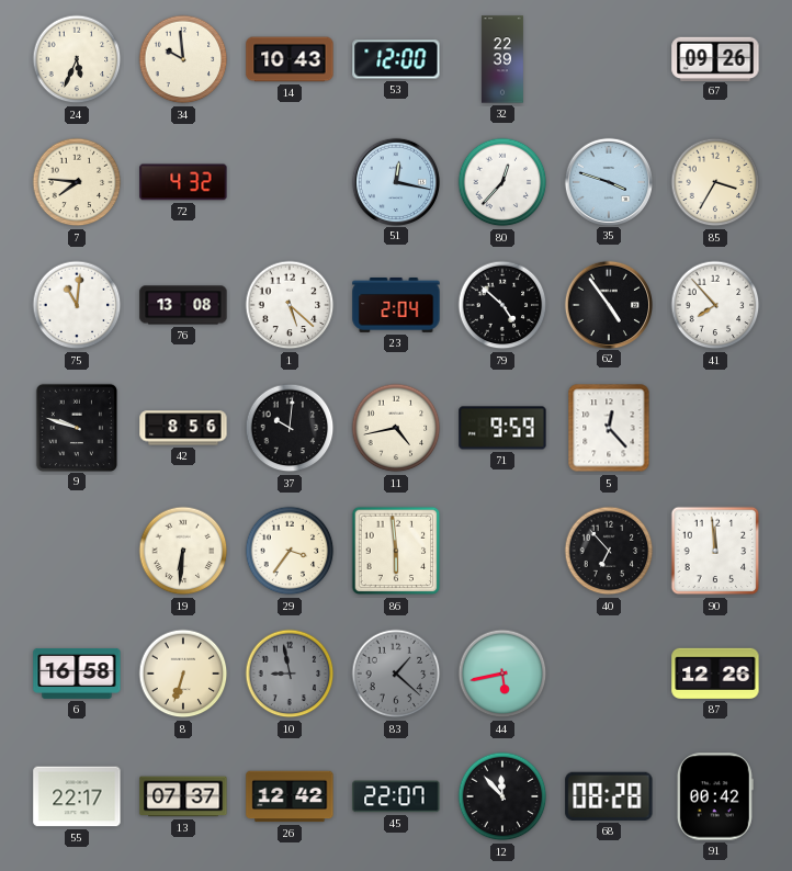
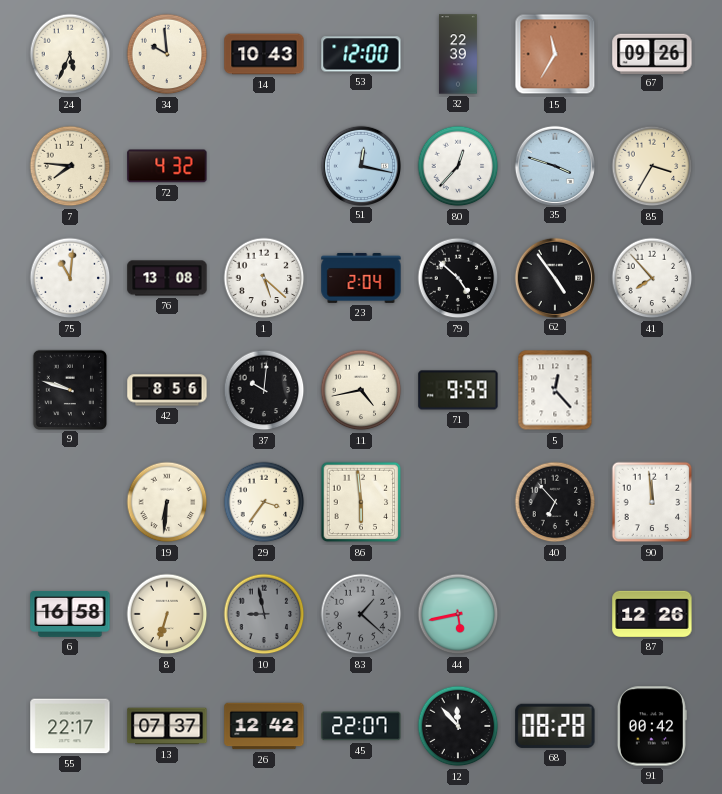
15: none -> 11:35
